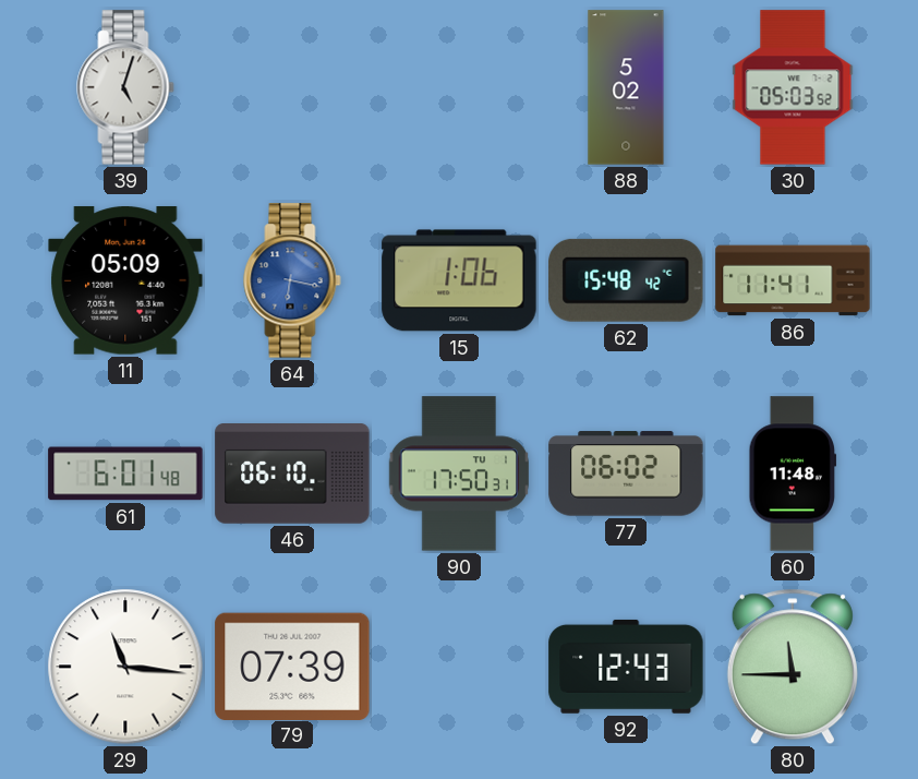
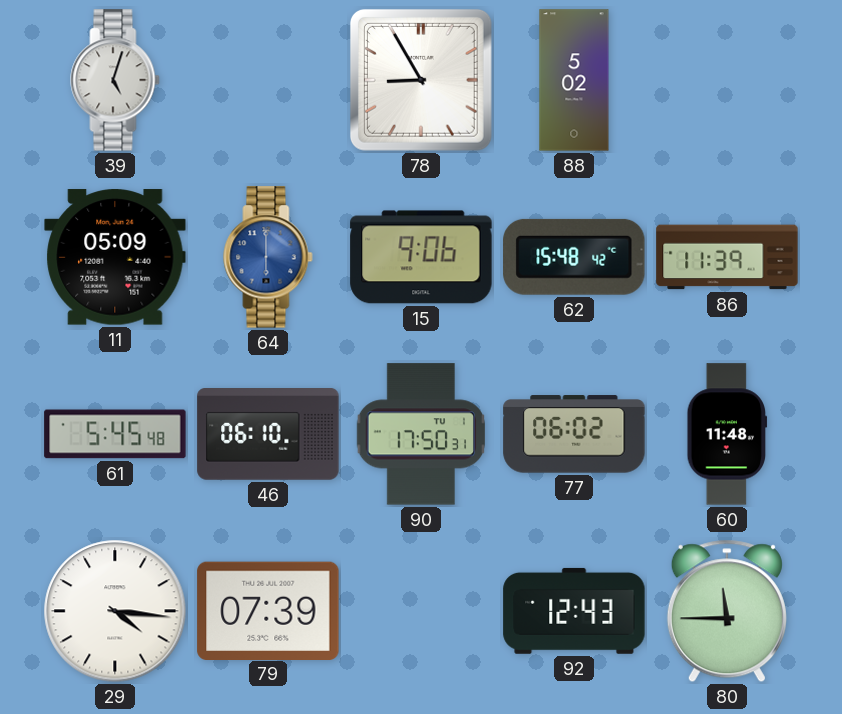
78: none -> 8:55
30: 05:03 -> none
64: 6:17 -> 6:00
15: 1:06 -> 9:06
86: 11:41 -> 11:39
61: 6:01 -> 5:45
29: 11:16 -> 4:16
